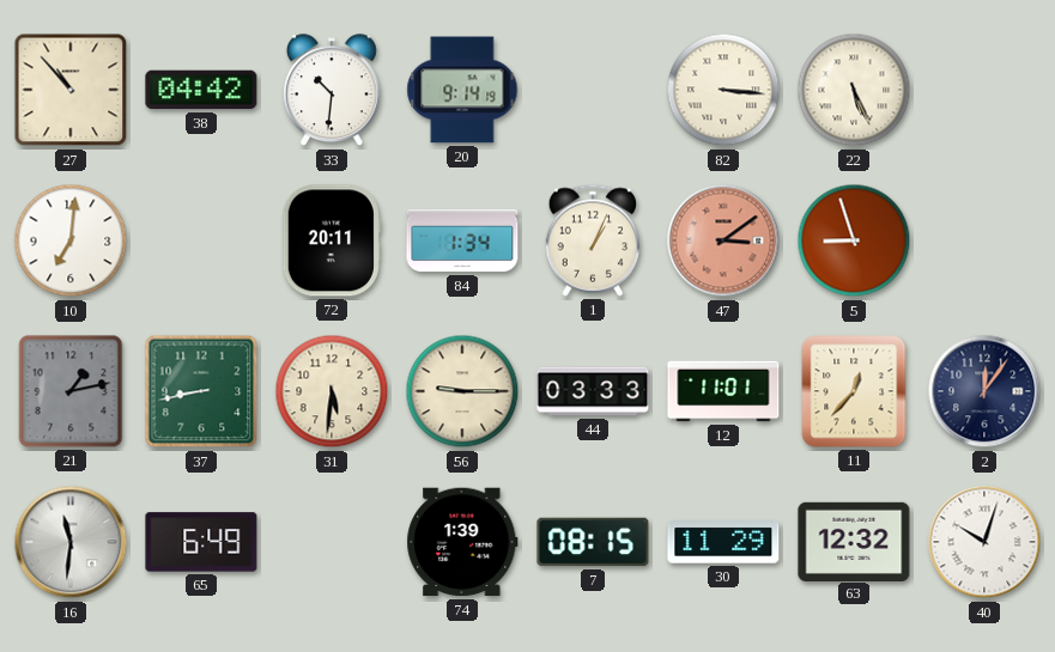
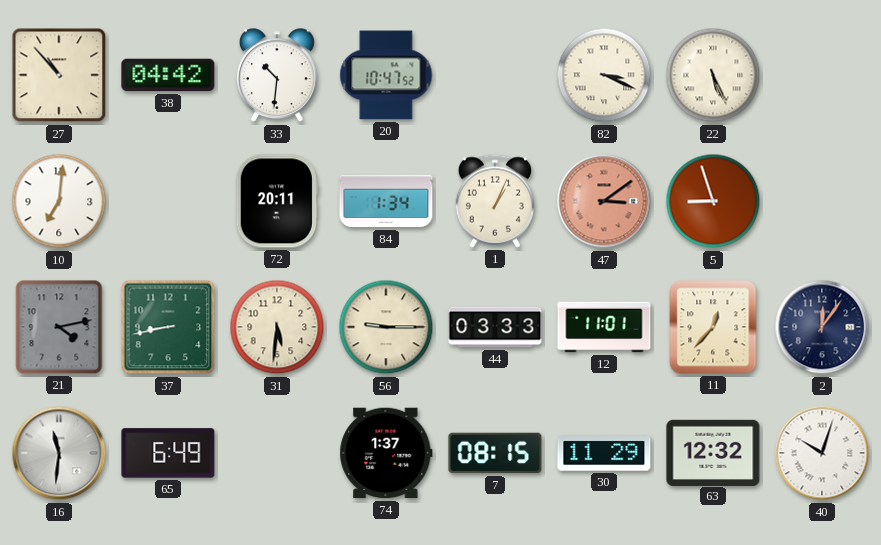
20: 9:14 -> 10:47
82: 3:16 -> 3:19
21: 1:13 -> 4:13
74: 1:39 -> 1:37
